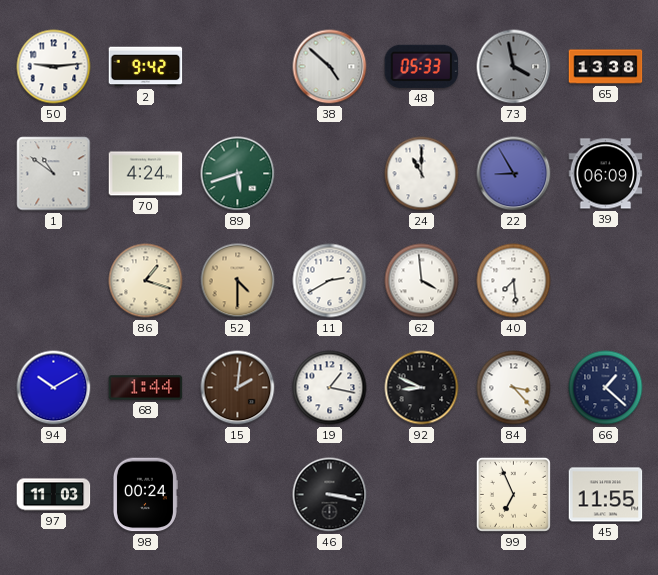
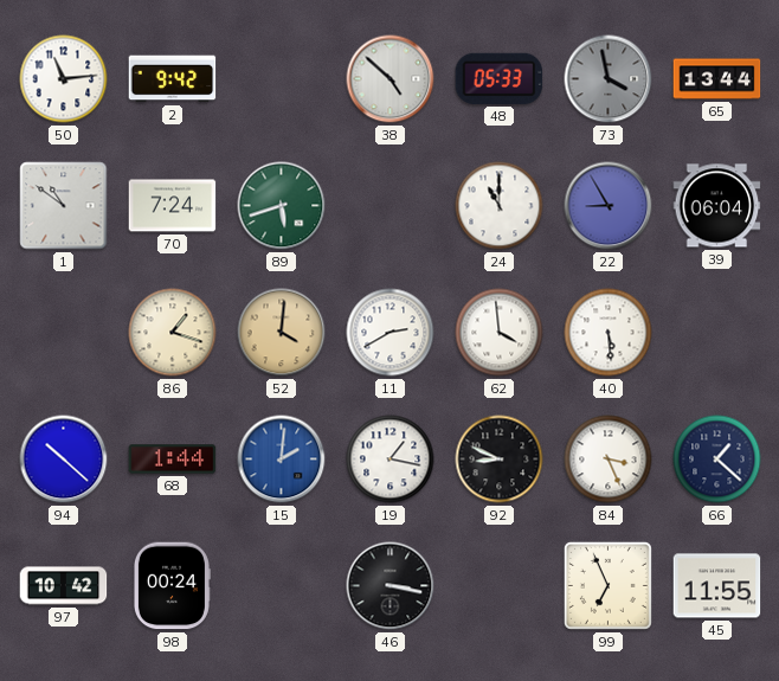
50: 9:14 -> 11:14
65: 13:38 -> 13:44
70: 4:24 -> 7:24
39: 06:09 -> 06:04
52: 4:30 -> 4:01
40: 7:29 -> 5:29
94: 10:10 -> 10:22
15 dial: brown -> blue
84: 3:23 -> 3:26
97: 11:03 -> 10:42
